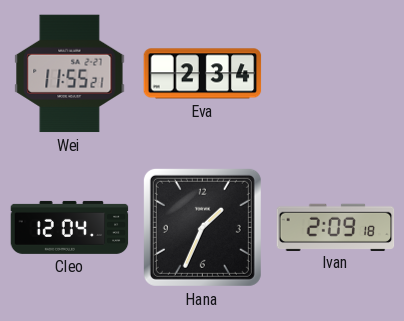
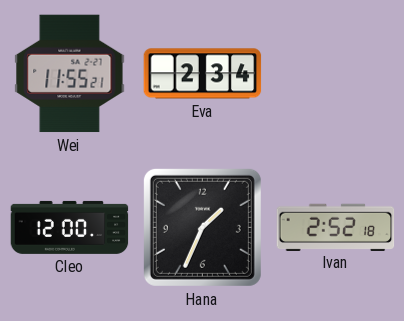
Cleo: 12:04 -> 12:00
Ivan: 2:09 -> 2:52
